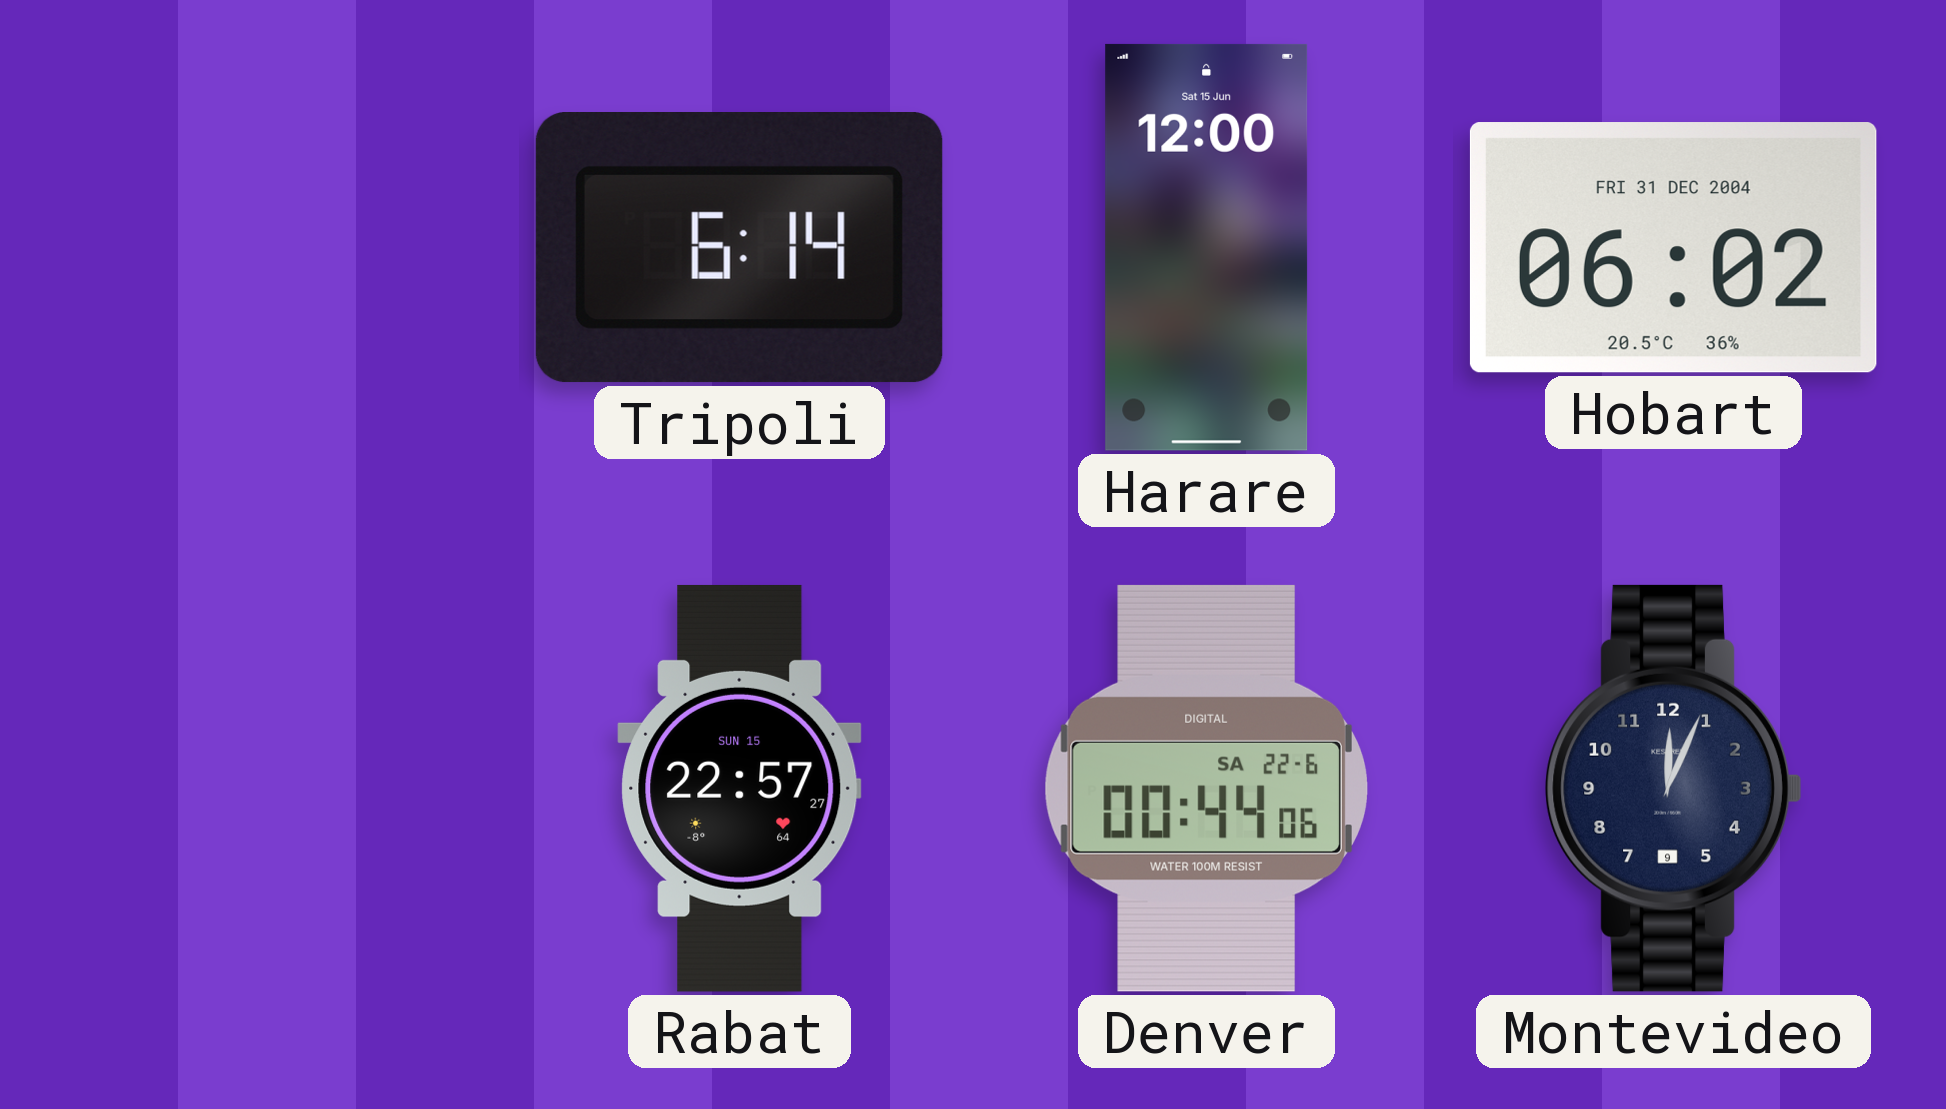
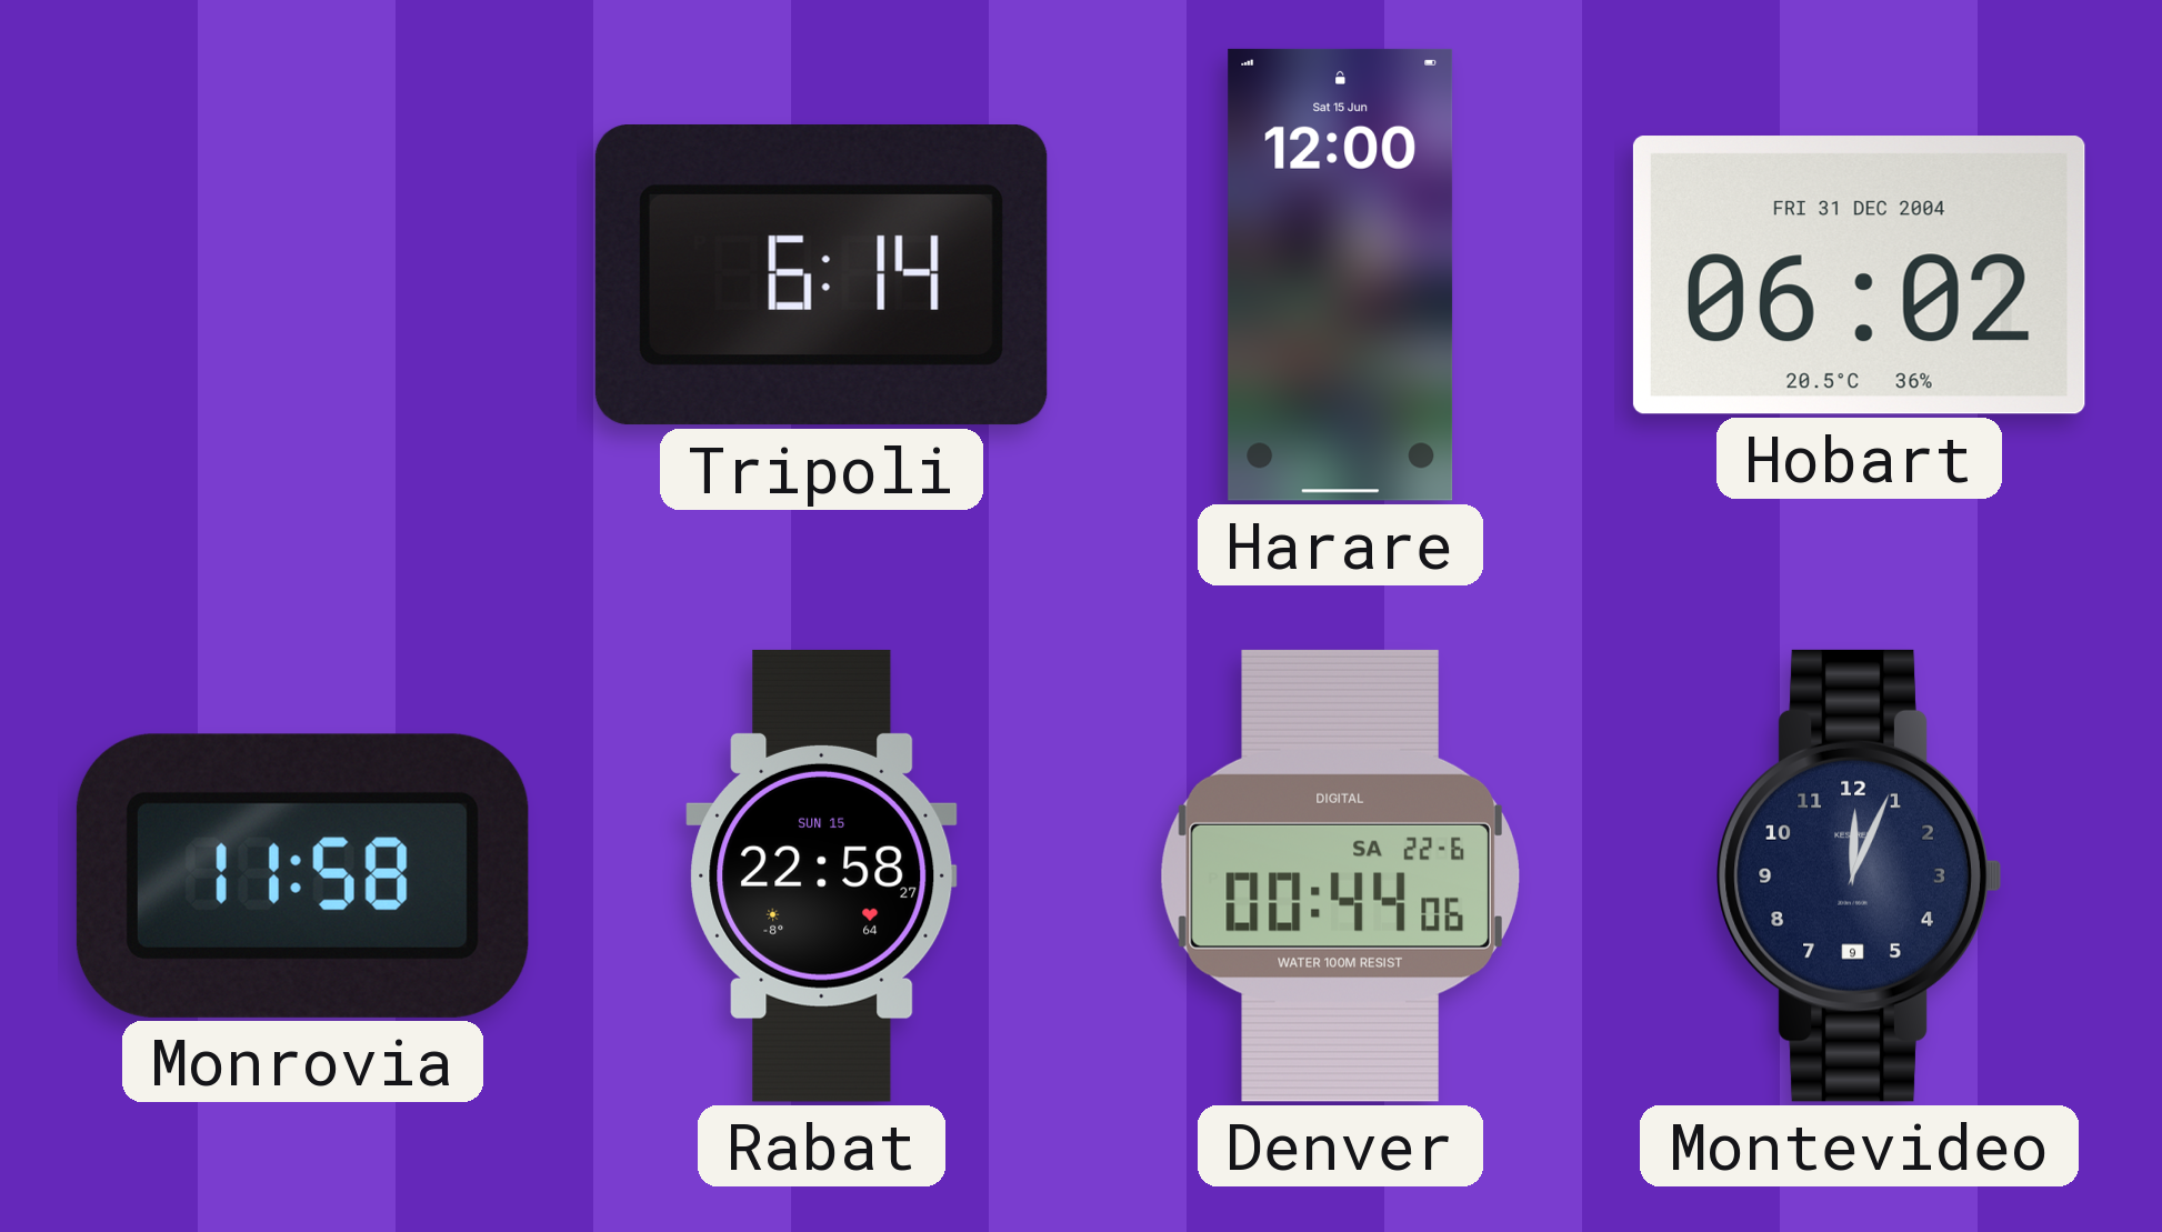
Monrovia: none -> 11:58
Rabat: 22:57 -> 22:58
